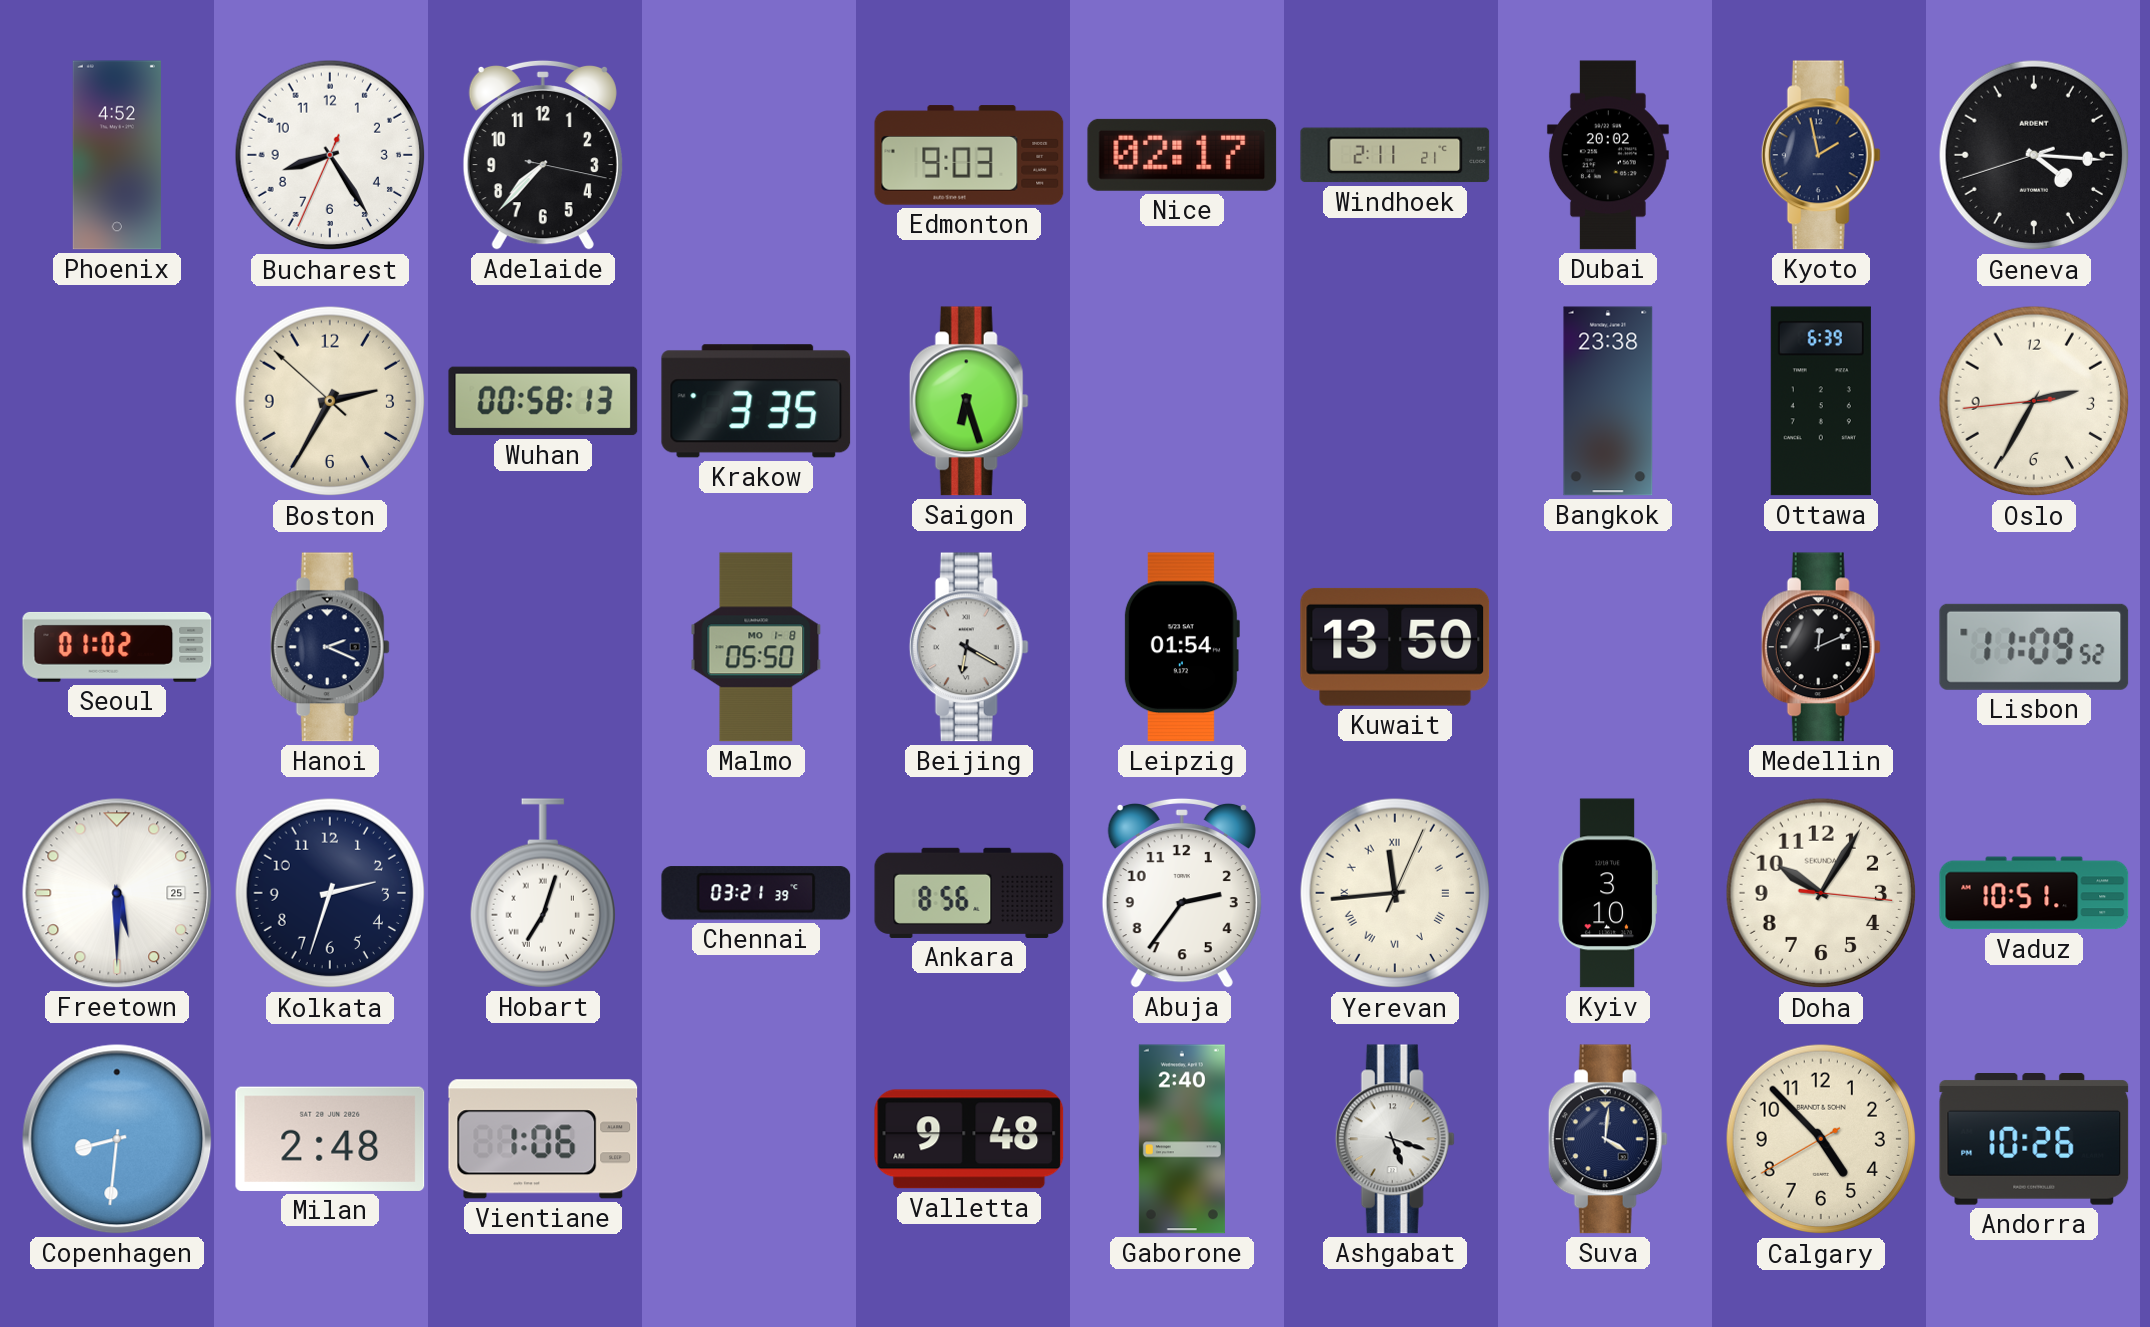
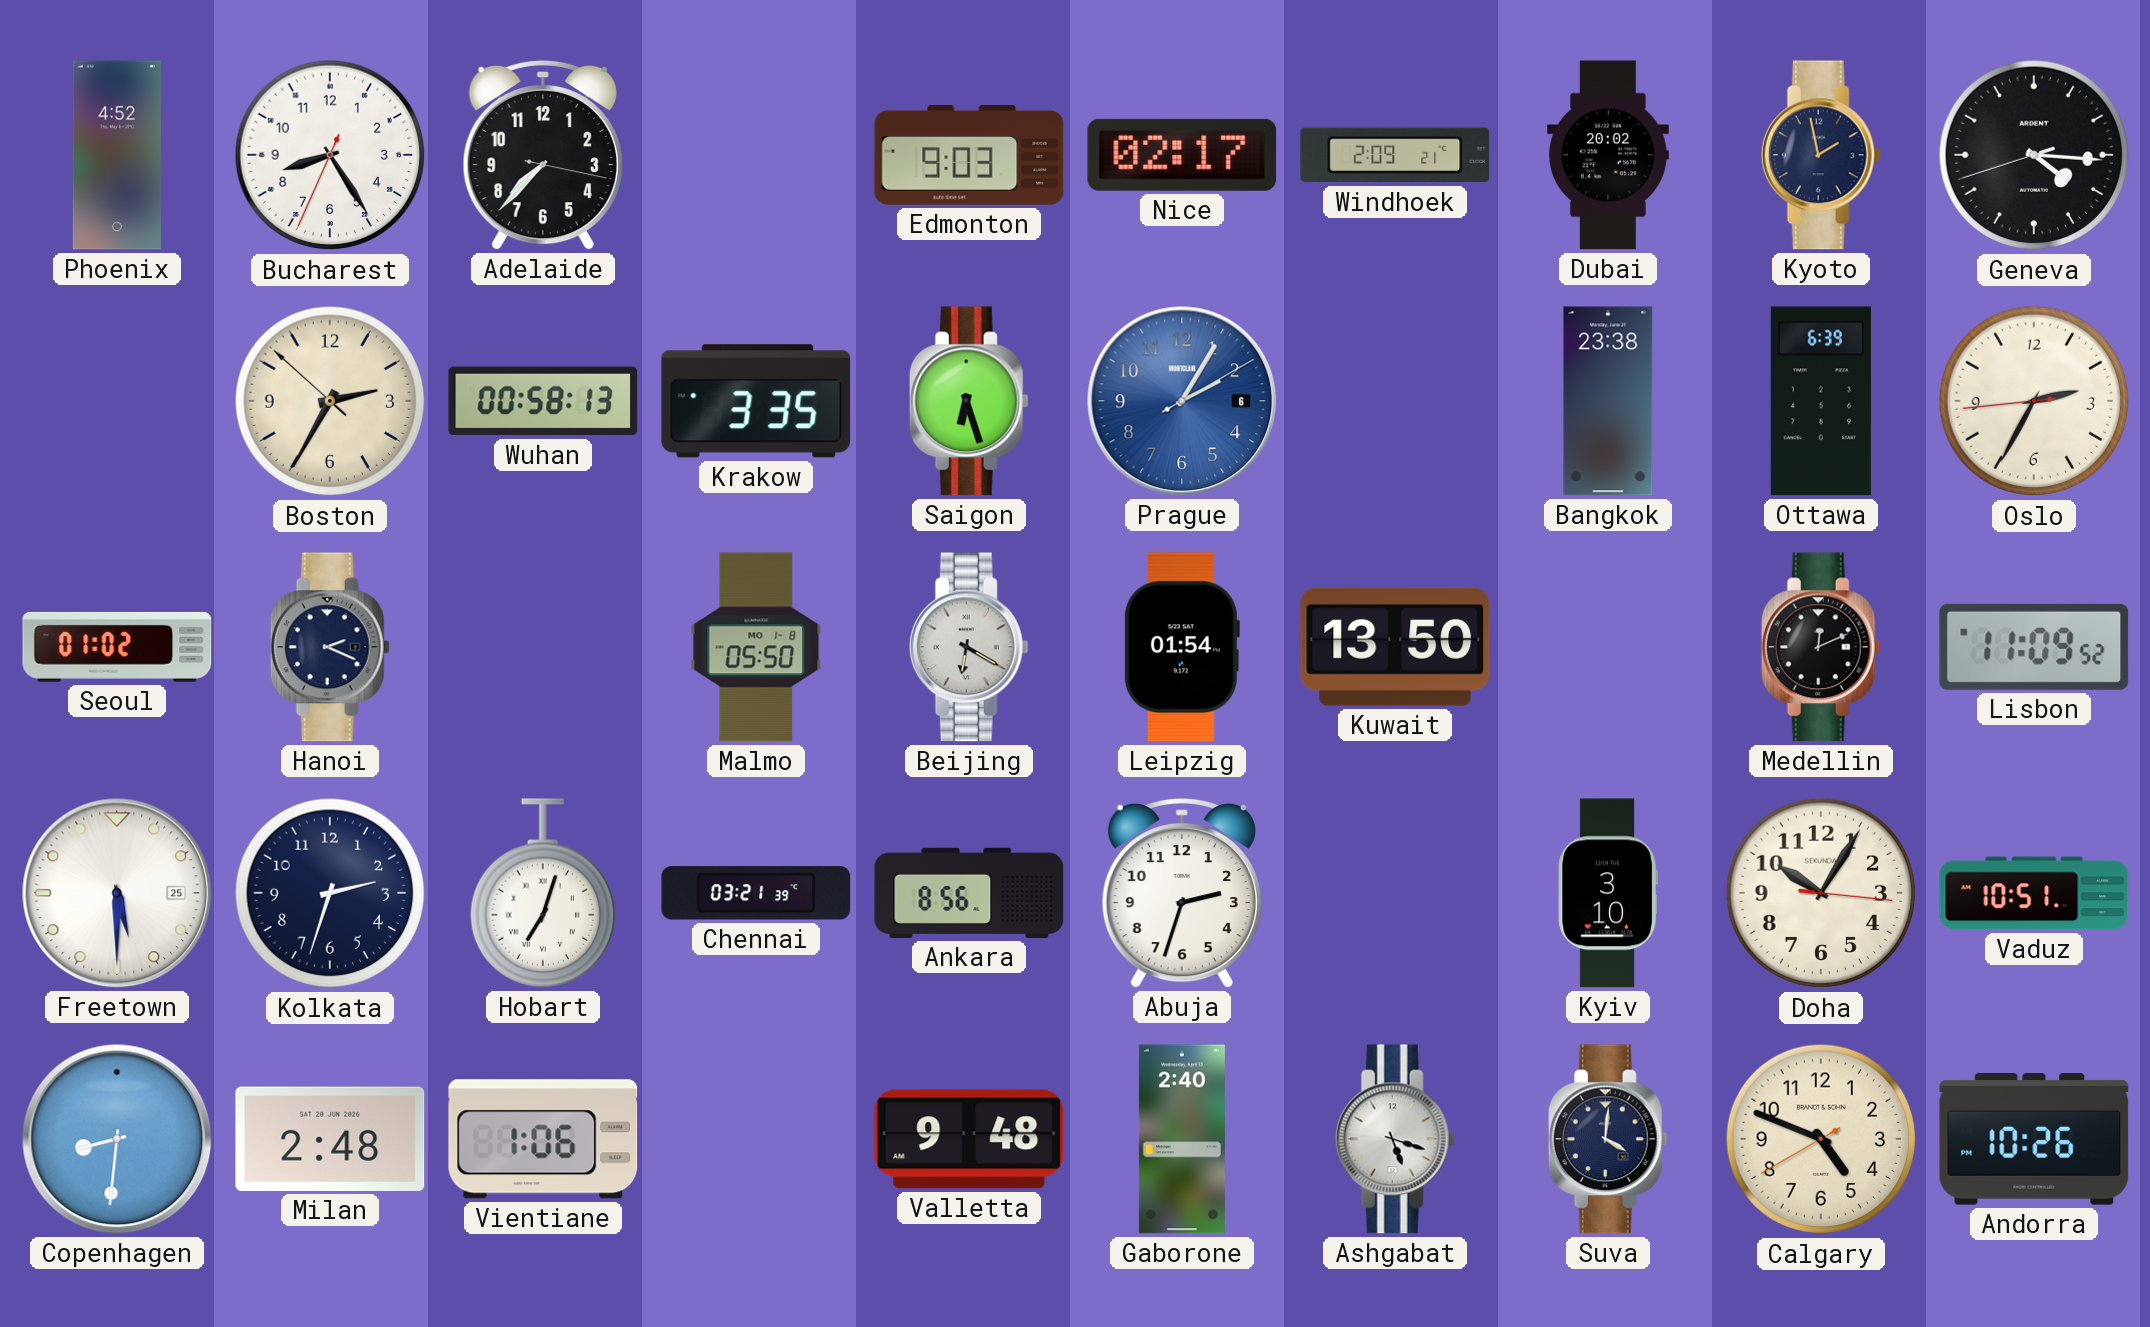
Windhoek: 2:11 -> 2:09
Prague: none -> 2:05
Abuja: 2:36 -> 2:33
Yerevan: 11:44 -> none
Calgary: 4:52 -> 4:48
